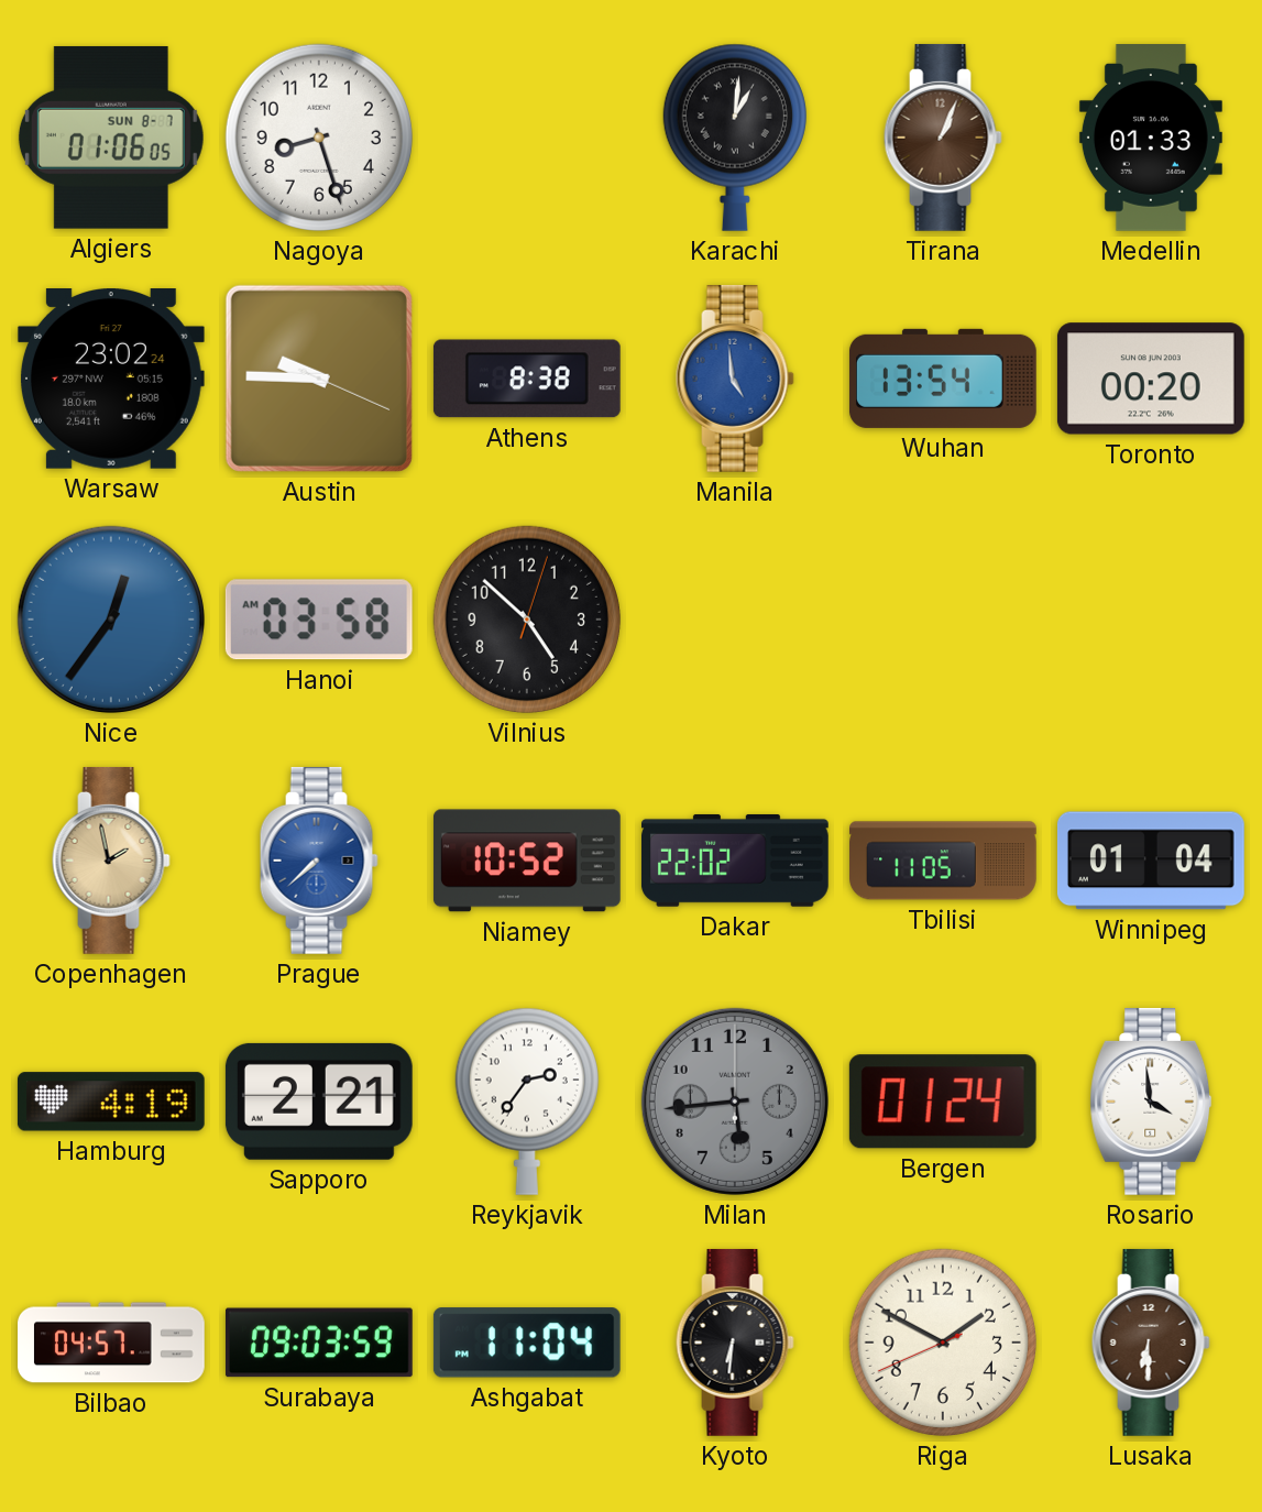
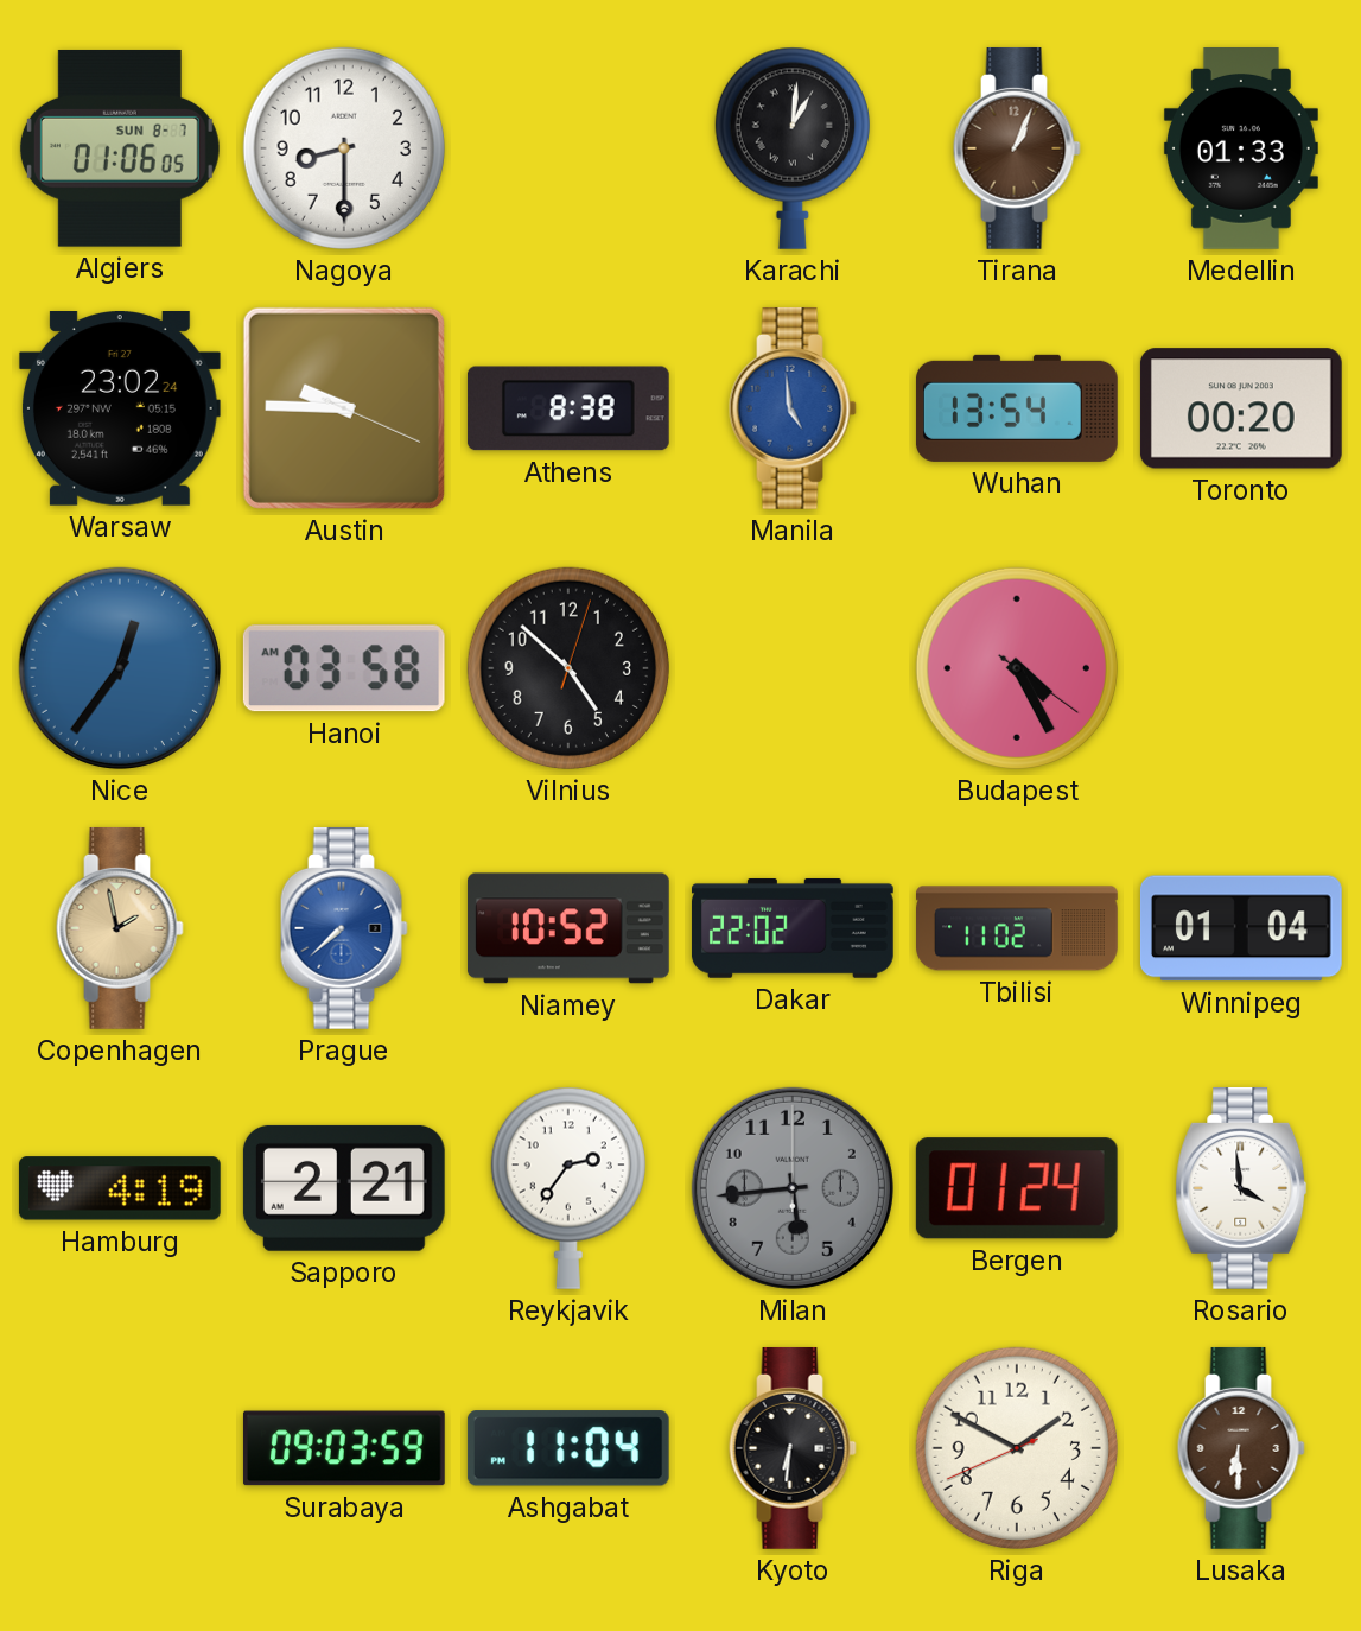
Nagoya: 8:27 -> 8:30
Budapest: none -> 4:25
Tbilisi: 11:05 -> 11:02
Bilbao: 04:57 -> none
